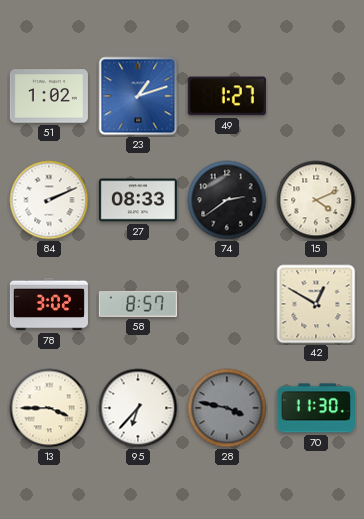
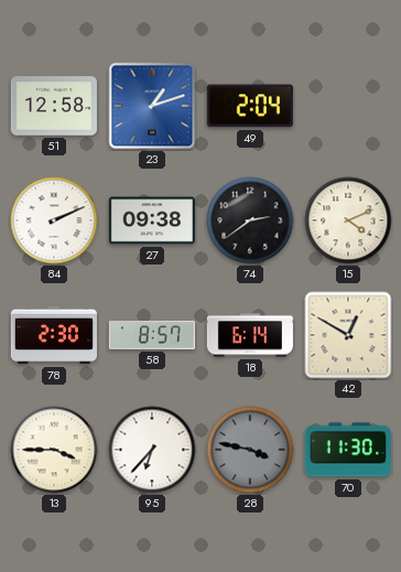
51: 1:02 -> 12:58
49: 1:27 -> 2:04
27: 08:33 -> 09:38
78: 3:02 -> 2:30
18: none -> 6:14
